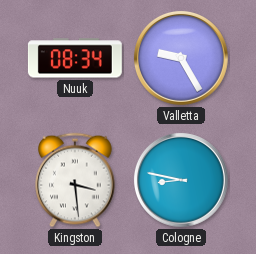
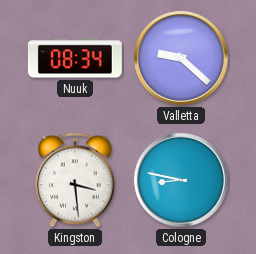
Valletta: 9:25 -> 9:22
